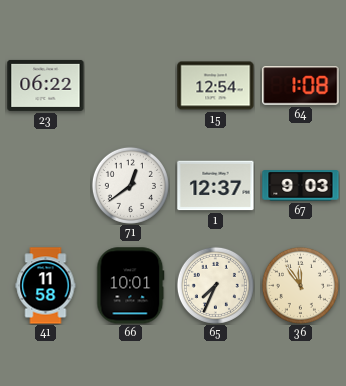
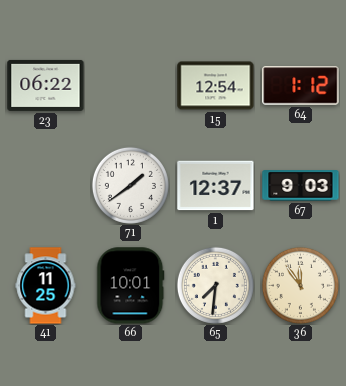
64: 1:08 -> 1:12
71: 12:39 -> 1:39
41: 11:58 -> 11:25
65: 7:34 -> 7:31
